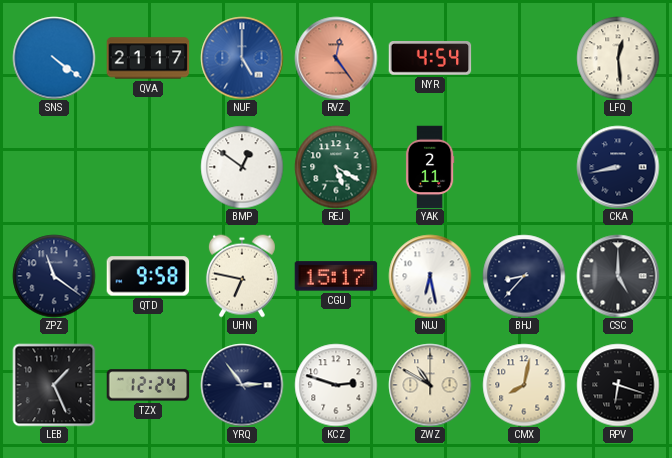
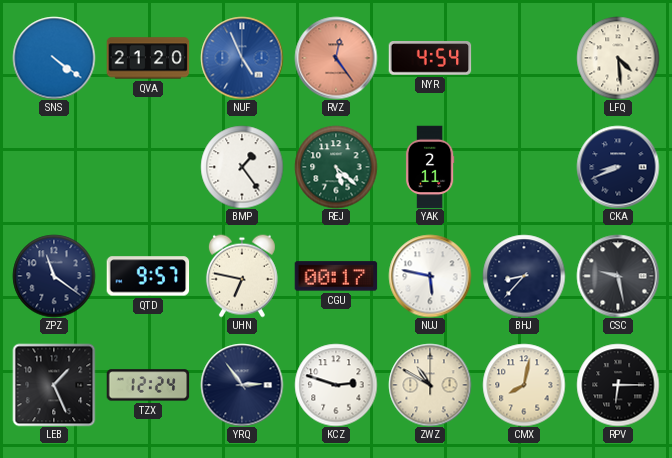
QVA: 21:17 -> 21:20
NUF: 5:00 -> 4:56
LFQ: 12:29 -> 4:29
BMP: 12:51 -> 1:24
REJ: 5:20 -> 5:22
CKA: 8:43 -> 8:41
QTD: 9:58 -> 9:57
CGU: 15:17 -> 00:17
NUJ: 6:28 -> 5:47
CSC: 5:00 -> 9:28
RPV: 6:18 -> 6:15
